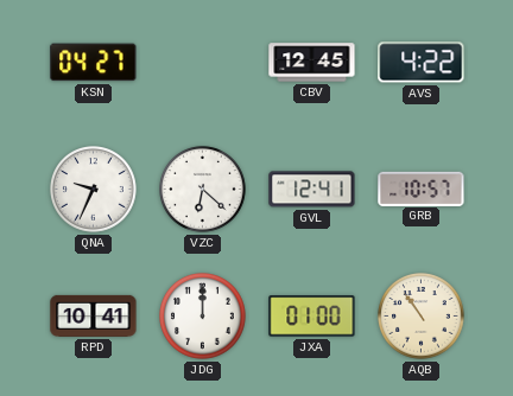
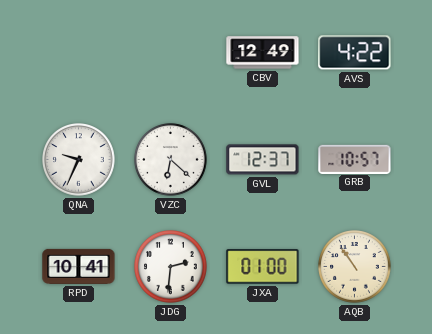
KSN: 04:27 -> none
CBV: 12:45 -> 12:49
GVL: 12:41 -> 12:37
JDG: 12:00 -> 2:31
